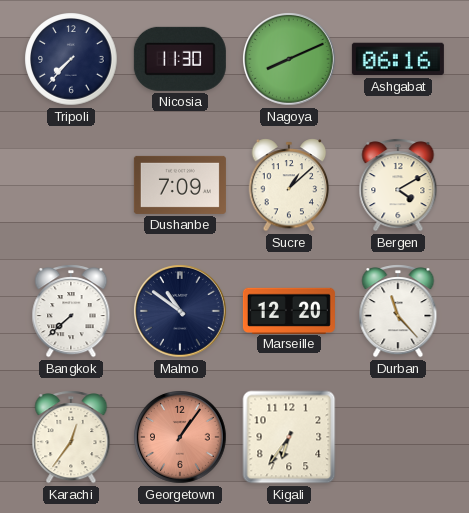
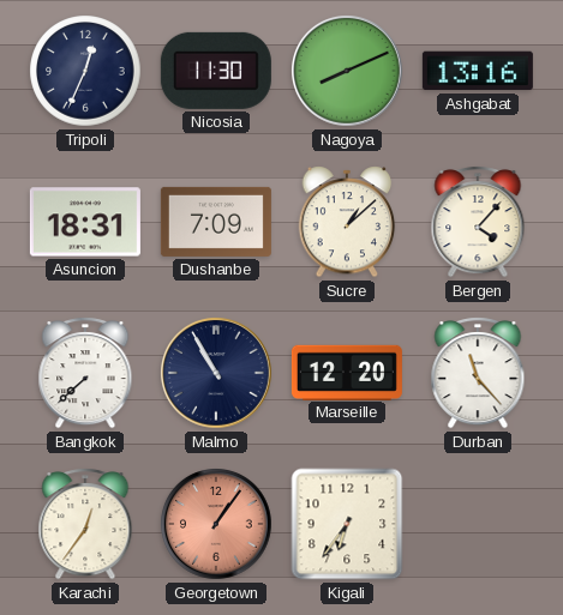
Tripoli: 7:37 -> 12:34
Ashgabat: 06:16 -> 13:16
Asuncion: none -> 18:31
Bergen: 4:10 -> 4:07
Malmo: 10:51 -> 10:55
